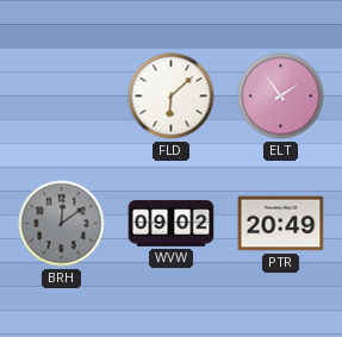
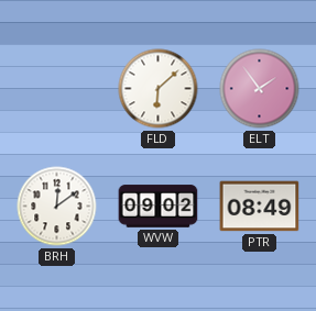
BRH dial: grey -> white
PTR: 20:49 -> 08:49
